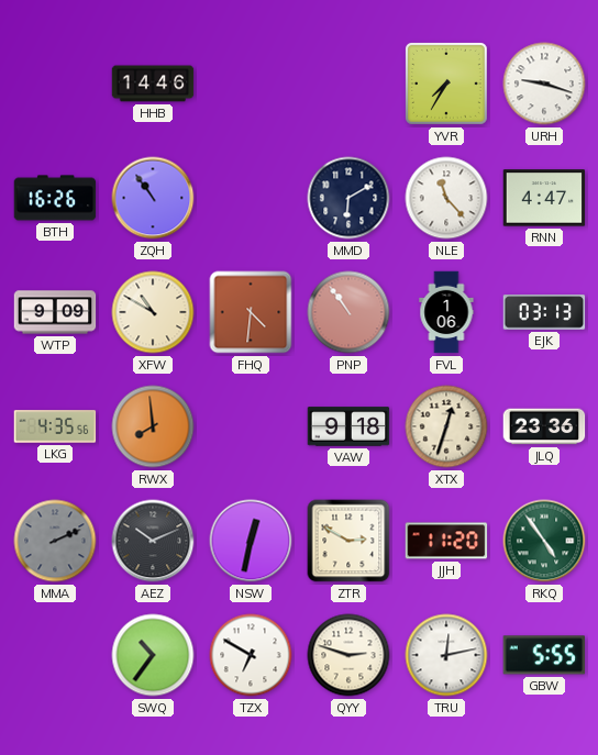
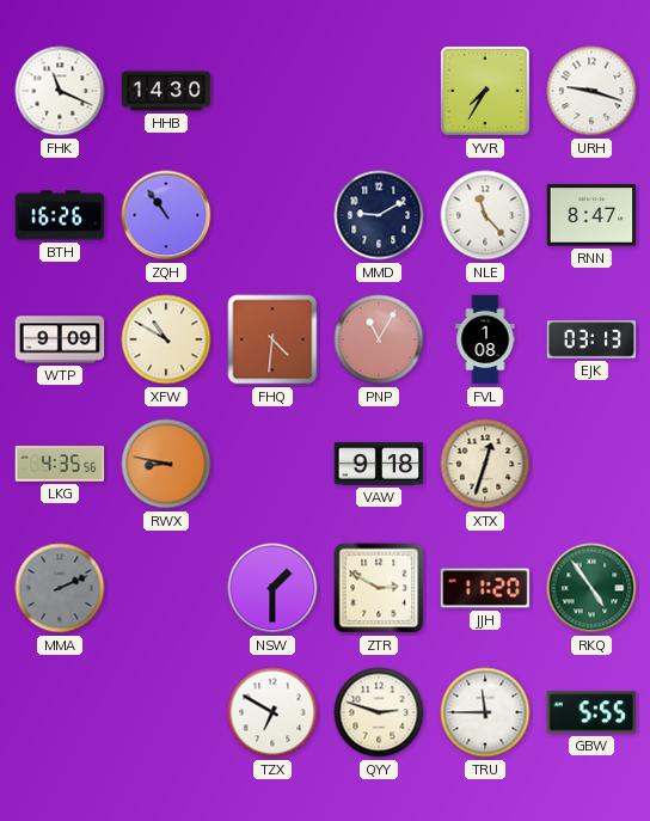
FHK: none -> 11:19
HHB: 14:46 -> 14:30
MMD: 6:10 -> 9:10
RNN: 4:47 -> 8:47
PNP: 10:54 -> 11:05
FVL: 1:06 -> 1:08
RWX: 7:59 -> 8:47
JLQ: 23:36 -> none
AEZ: 10:11 -> none
NSW: 12:32 -> 1:30
SWQ: 10:36 -> none
TRU: 12:13 -> 11:45
